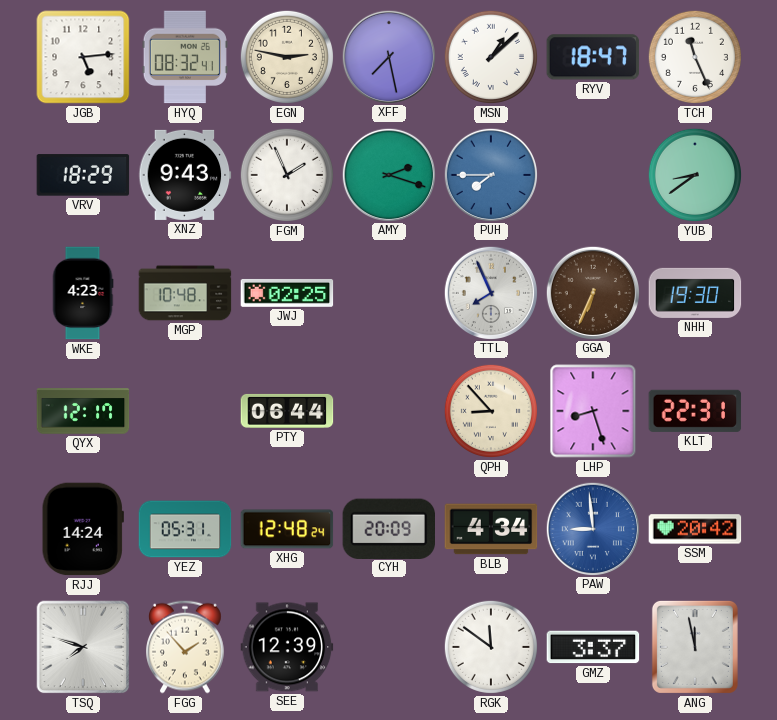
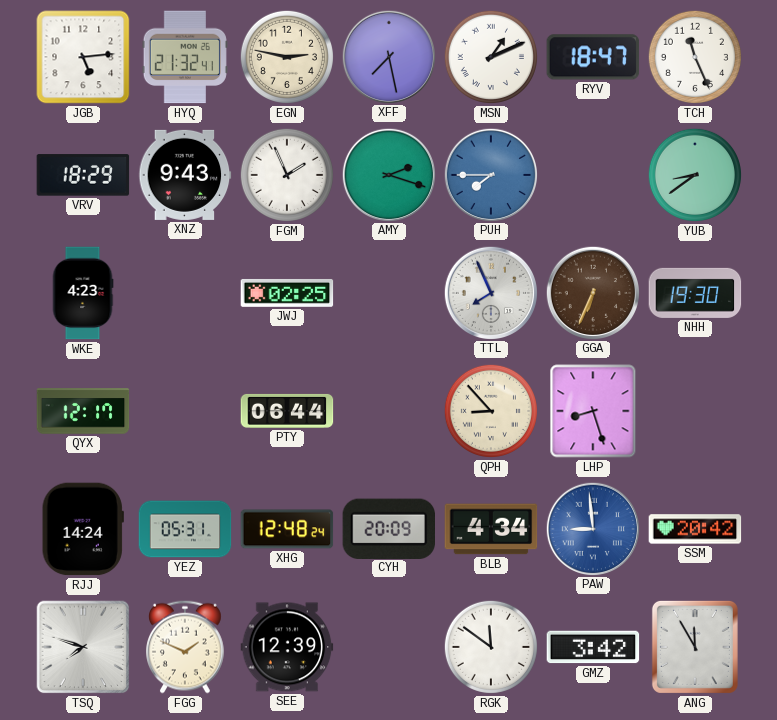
HYQ: 08:32 -> 21:32
MSN: 1:08 -> 1:11
MGP: 10:48 -> none
KLT: 22:31 -> none
FGG: 1:53 -> 1:49
GMZ: 3:37 -> 3:42
ANG: 11:58 -> 11:55
